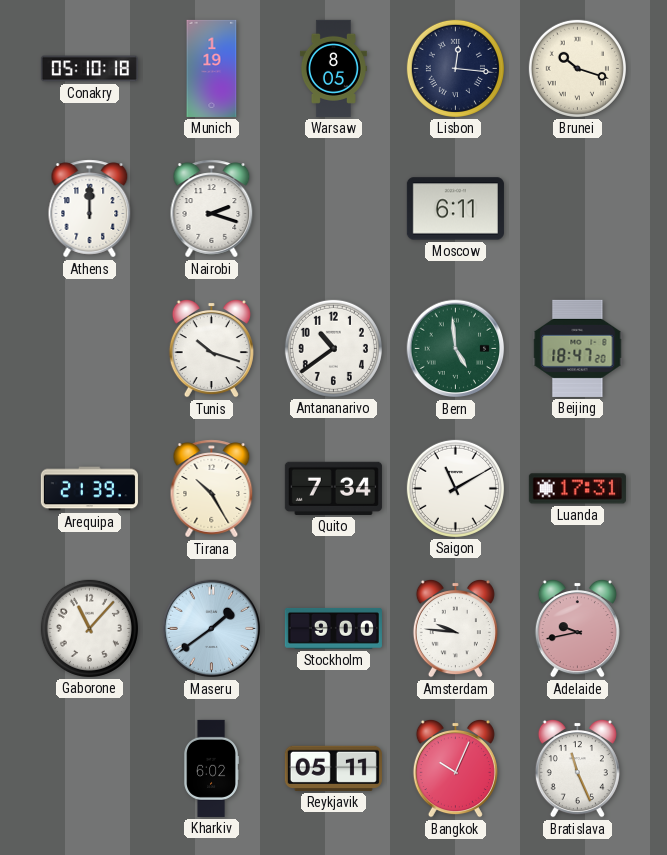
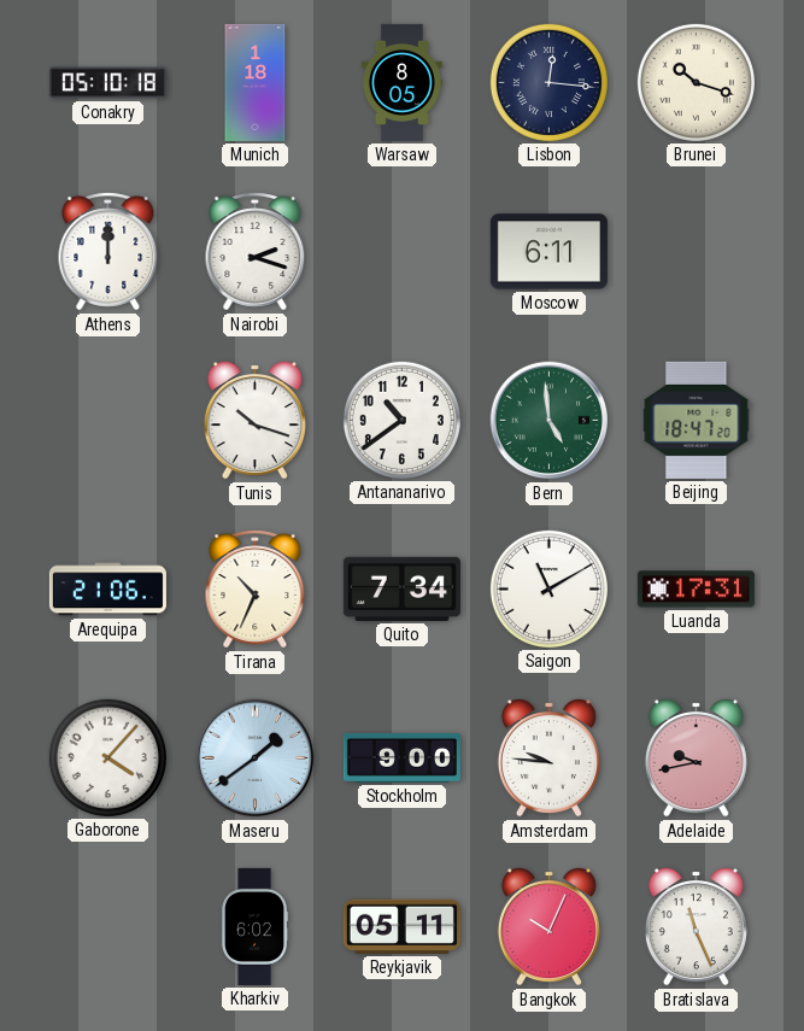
Munich: 1:19 -> 1:18
Arequipa: 21:39 -> 21:06
Tirana: 10:25 -> 10:34
Gaborone: 11:07 -> 4:07
